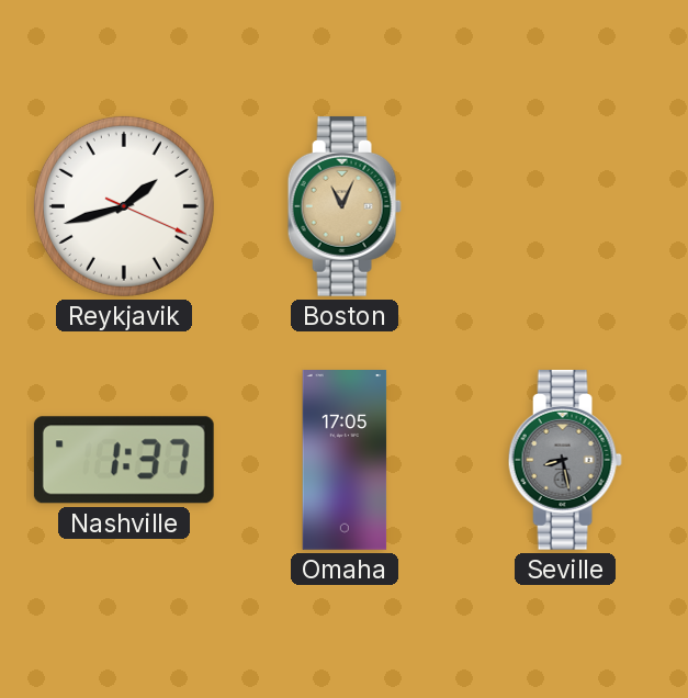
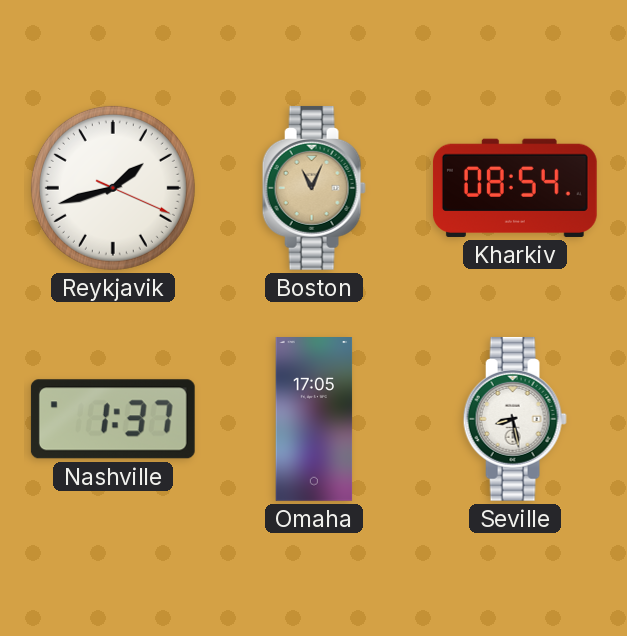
Kharkiv: none -> 08:54
Seville dial: grey -> white
